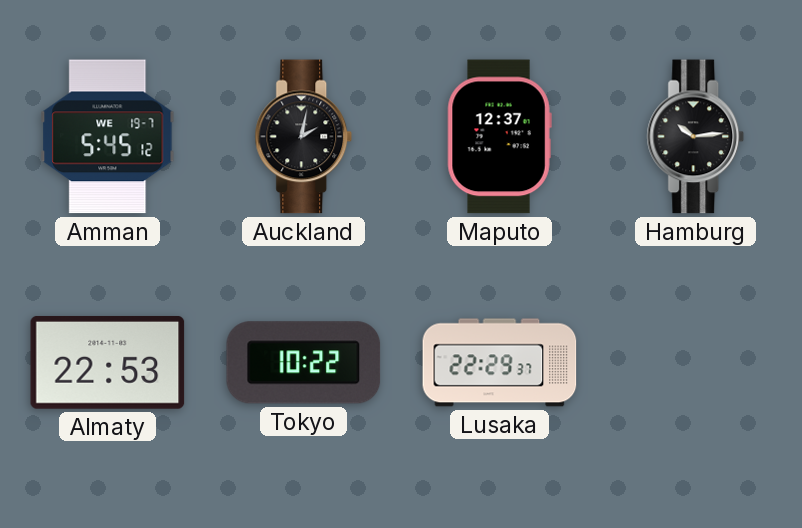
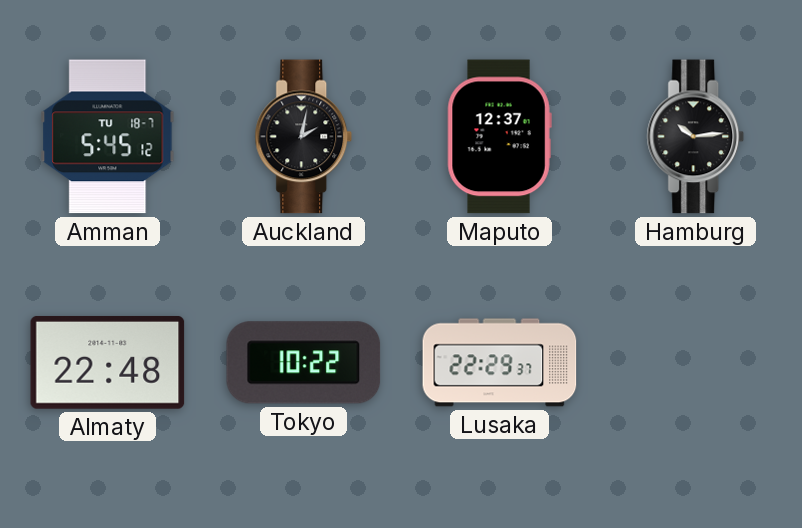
Amman date: WE 19-7 -> TU 18-7
Almaty: 22:53 -> 22:48
